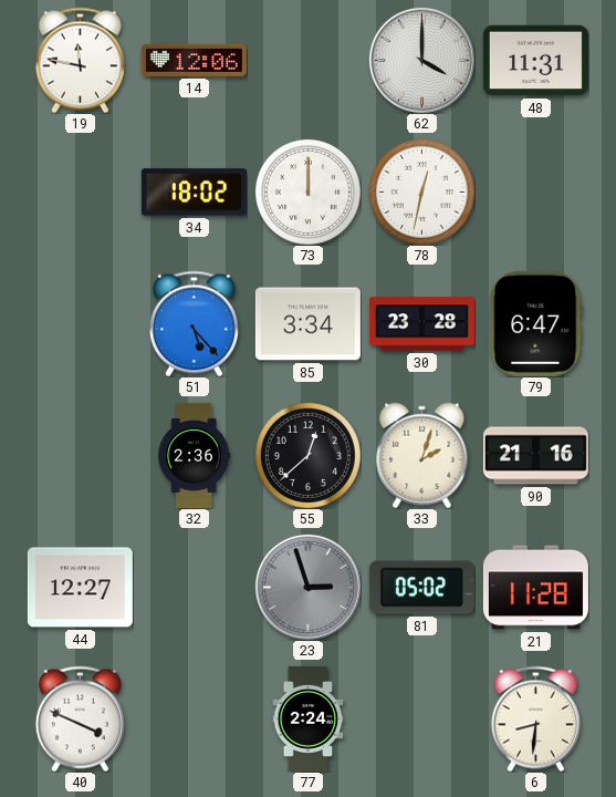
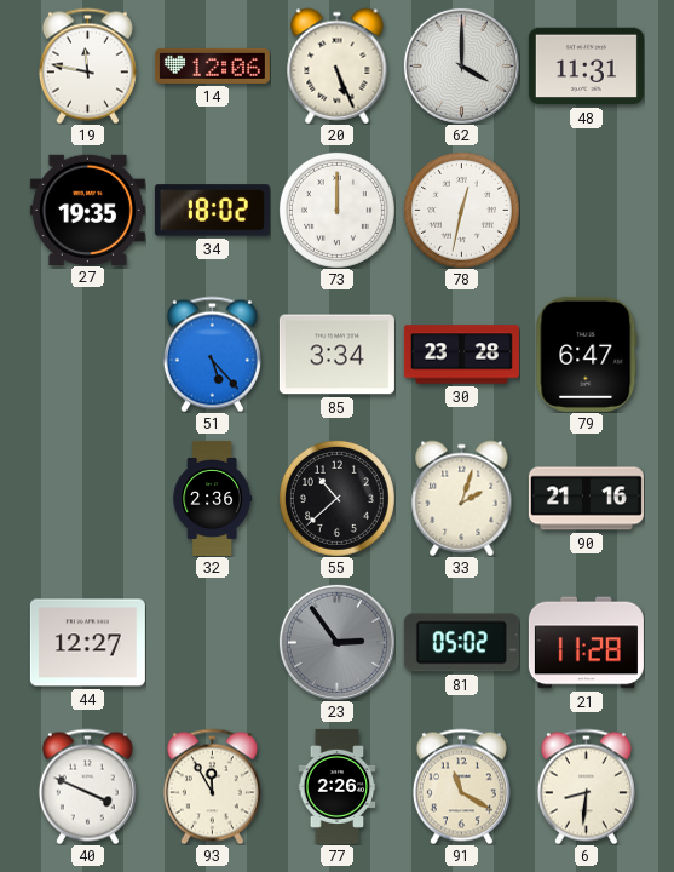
20: none -> 5:26
27: none -> 19:35
55: 12:38 -> 10:38
23: 2:57 -> 2:54
93: none -> 11:55
77: 2:24 -> 2:26
91: none -> 11:20
